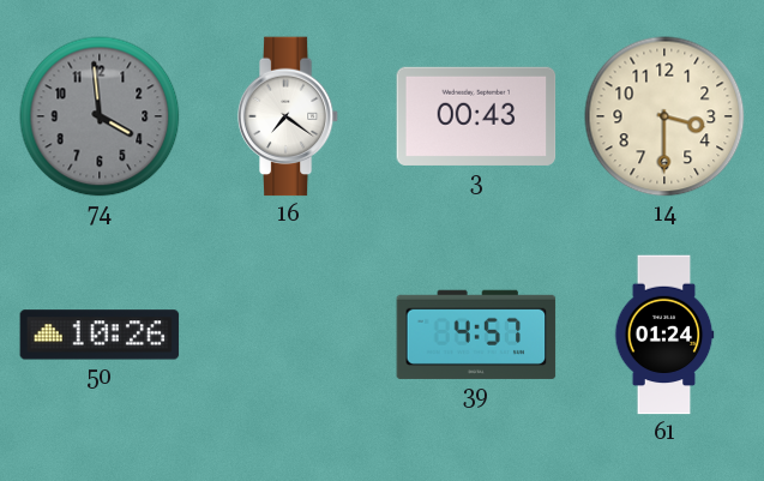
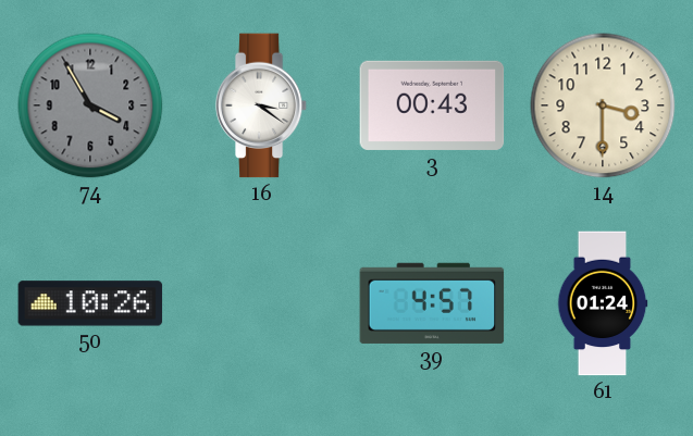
74: 3:59 -> 3:55
16: 7:21 -> 3:21
